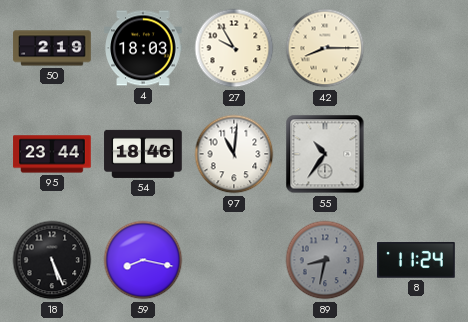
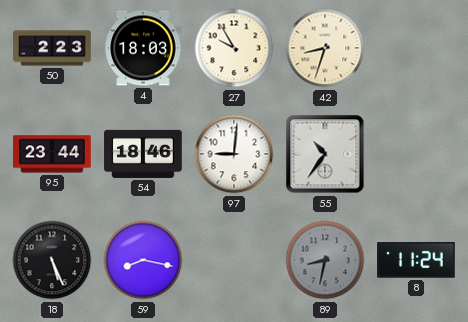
50: 2:19 -> 2:23
42: 8:15 -> 8:33
97: 11:01 -> 9:01
